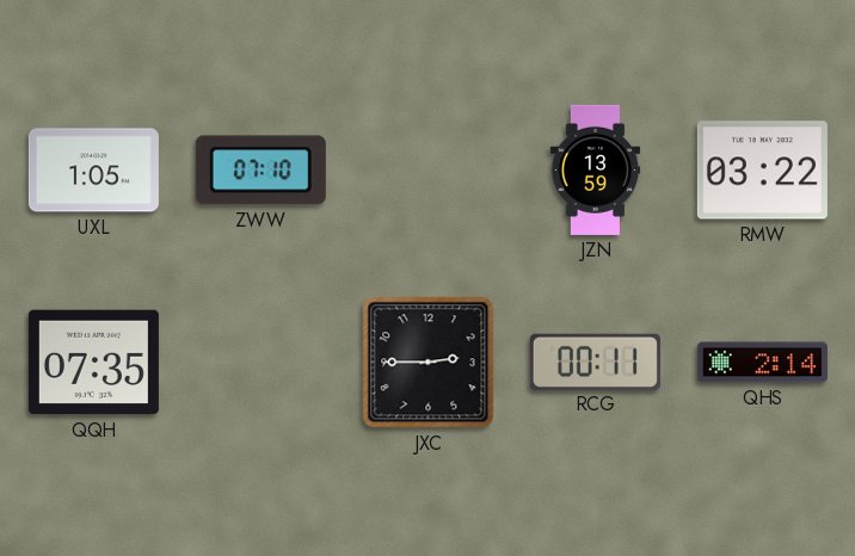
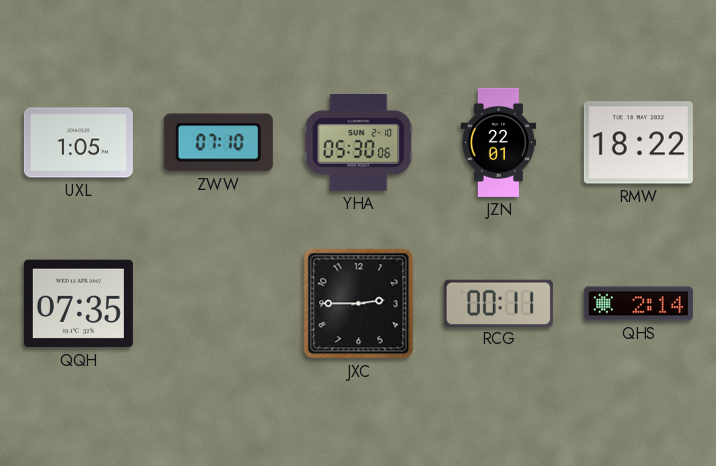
YHA: none -> 05:30
JZN: 13:59 -> 22:01
RMW: 03:22 -> 18:22
